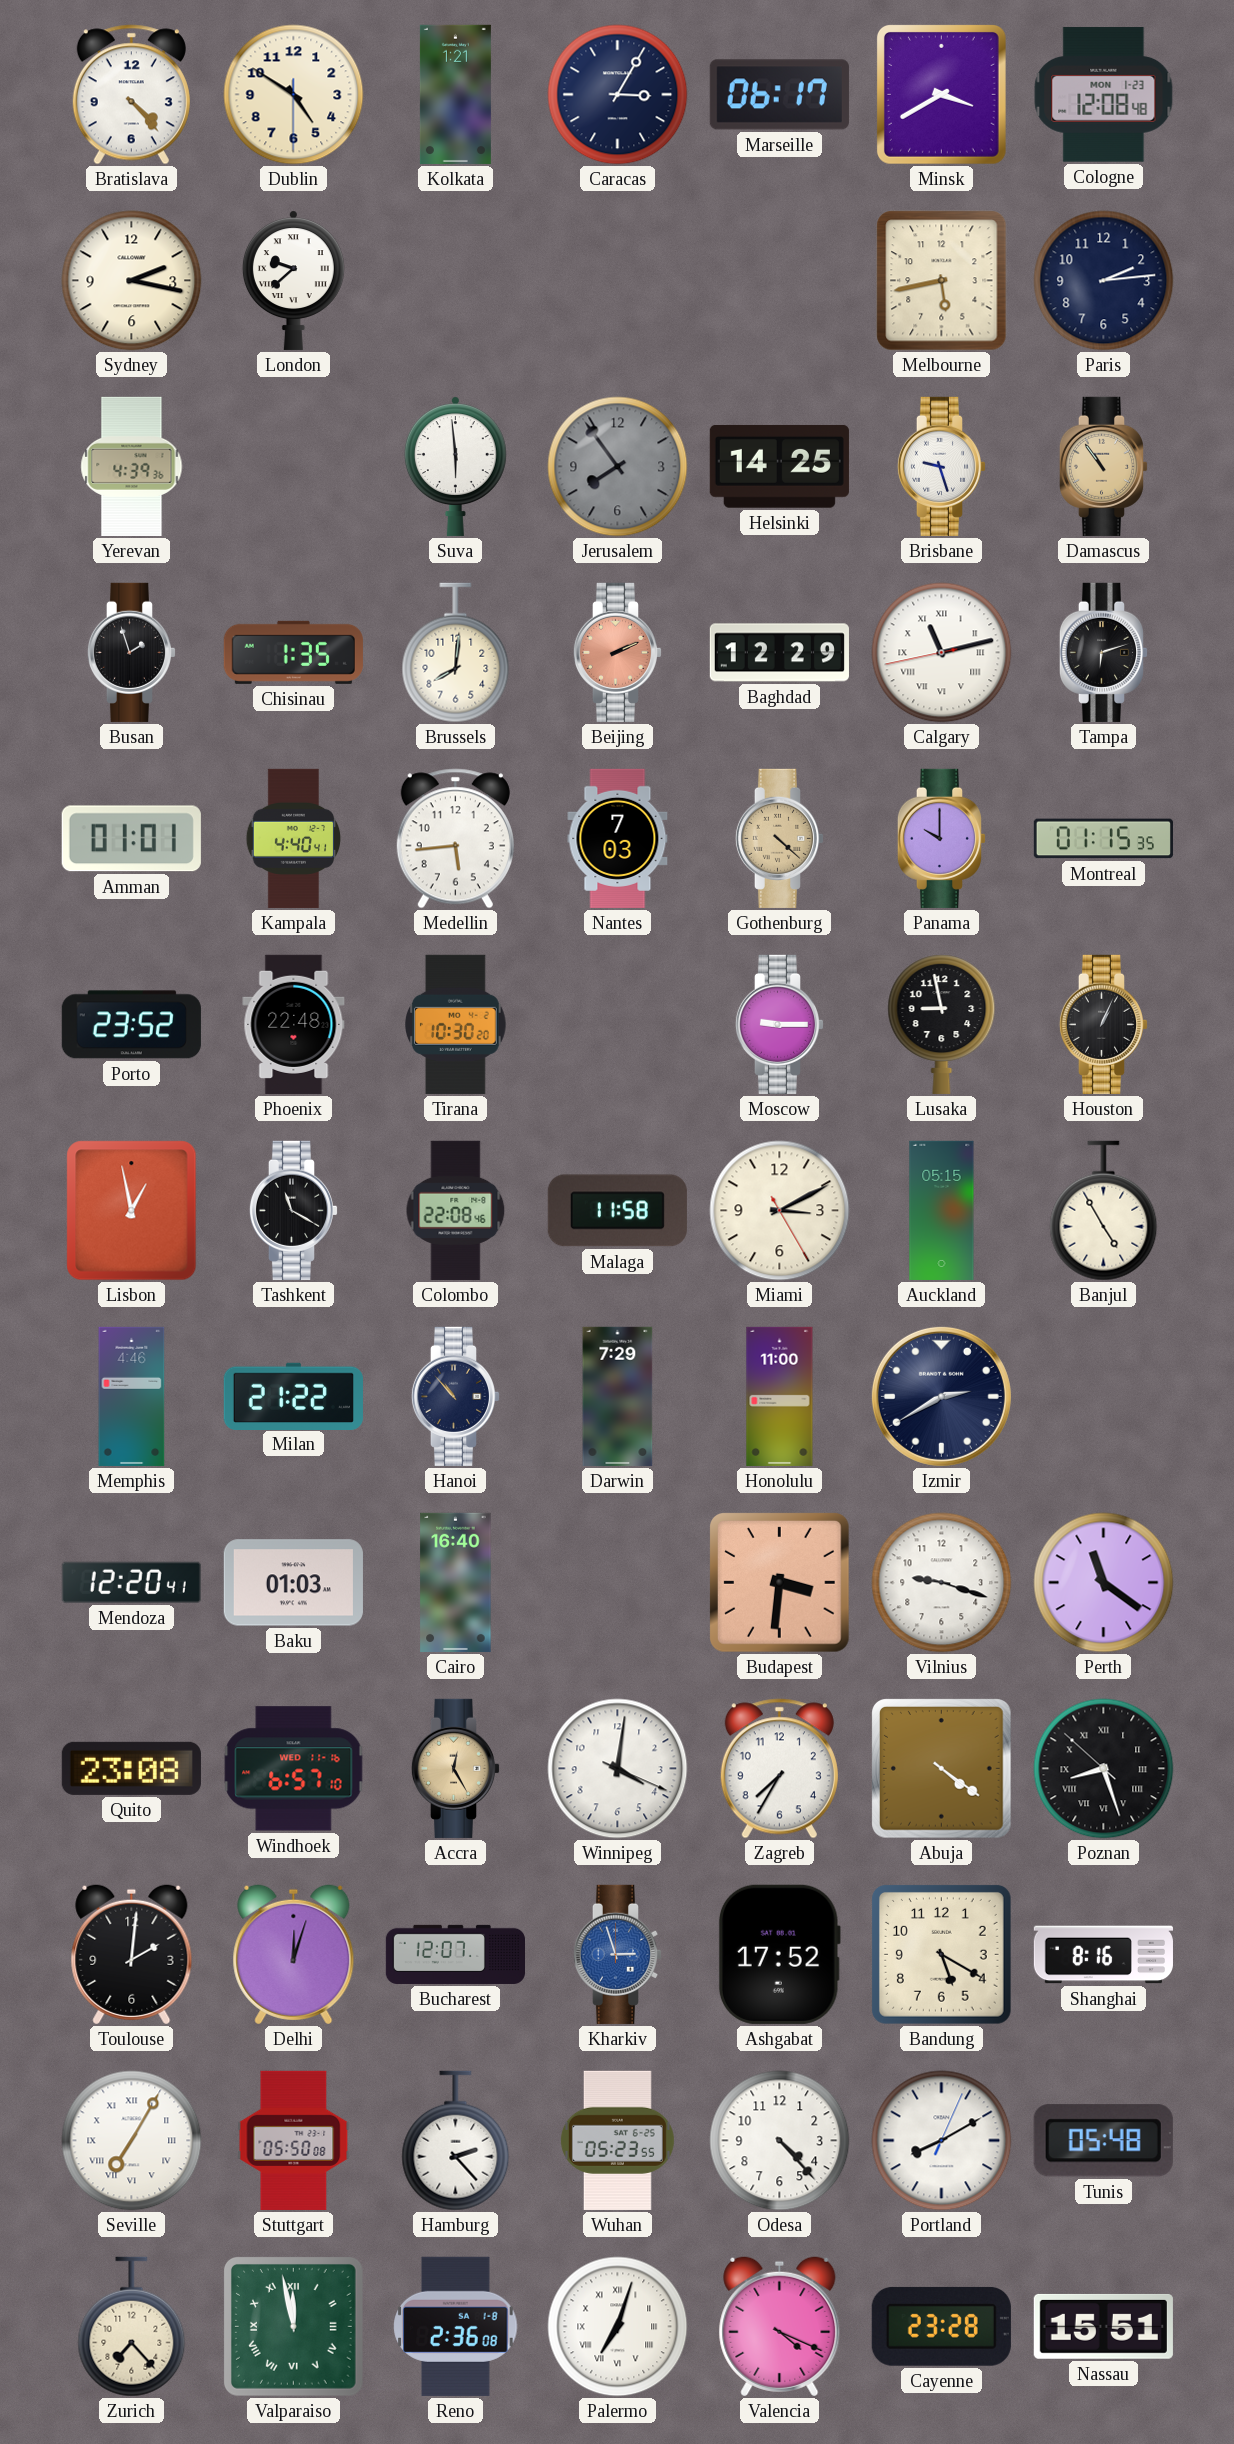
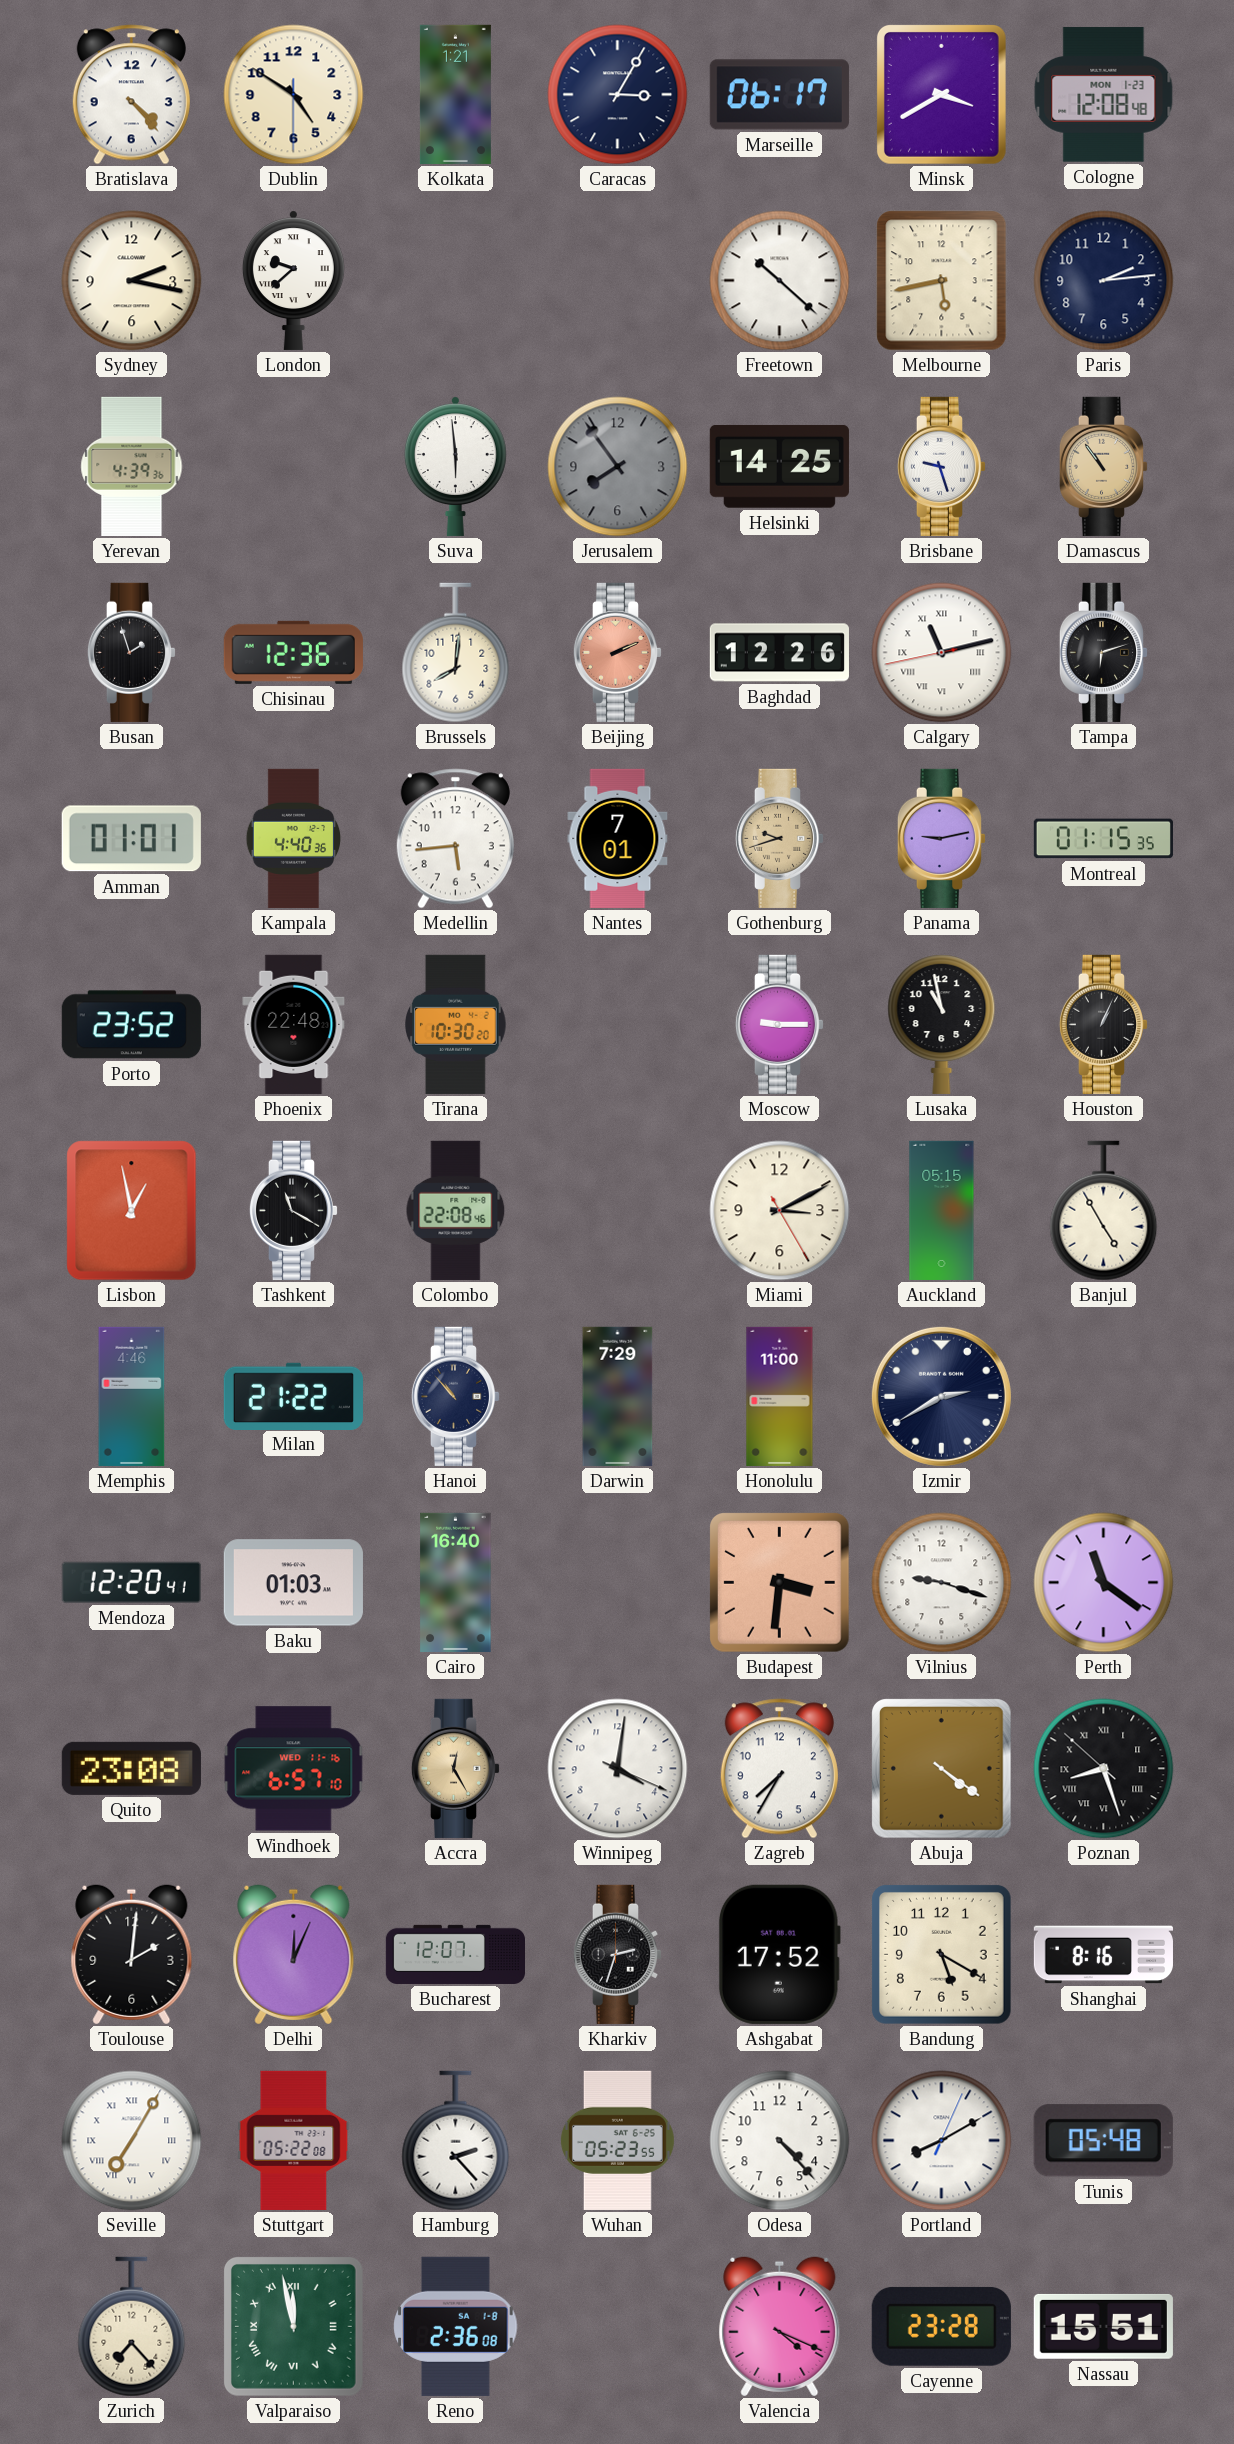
Freetown: none -> 10:22
Chisinau: 1:35 -> 12:36
Baghdad: 12:29 -> 12:26
Kampala: 4:40:41 -> 4:40:36
Nantes: 7:03 -> 7:01
Gothenburg: 4:22 -> 9:42
Panama: 10:00 -> 9:13
Lusaka: 8:58 -> 10:58
Malaga: 11:58 -> none
Delhi: 12:03 -> 12:04
Kharkiv: 2:57 -> 2:33
Kharkiv dial: blue -> black
Stuttgart: 05:50 -> 05:22
Palermo: 7:03 -> none
